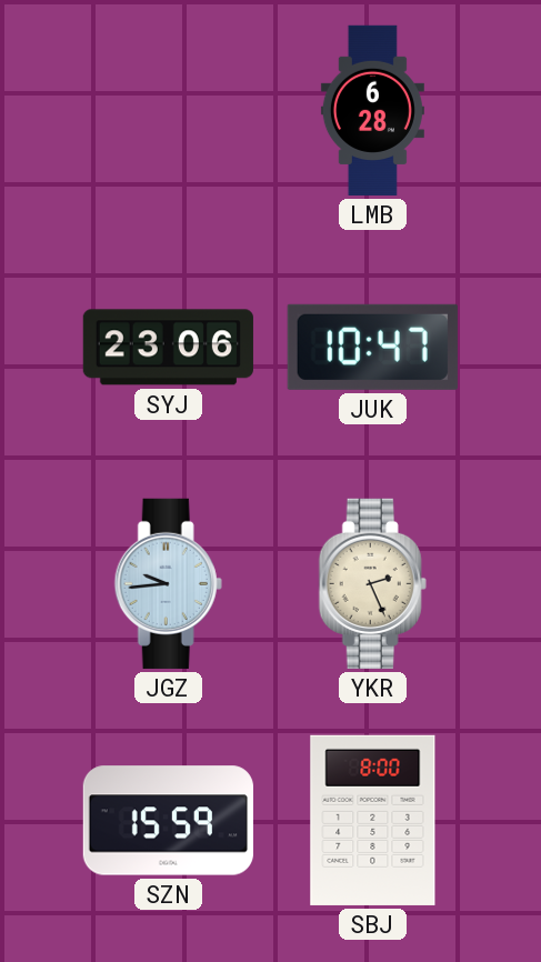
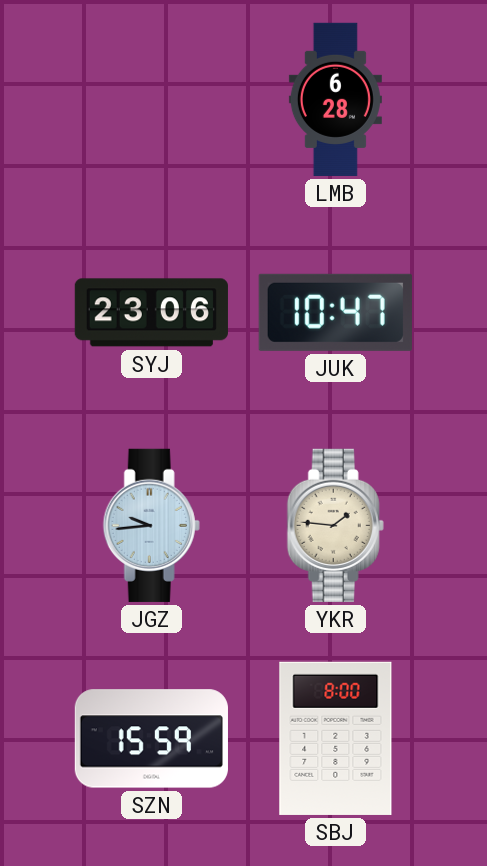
YKR: 2:26 -> 1:46
